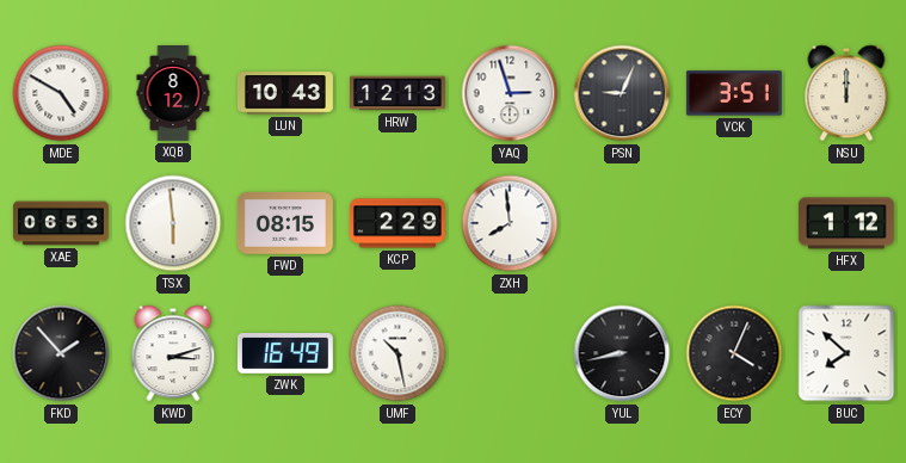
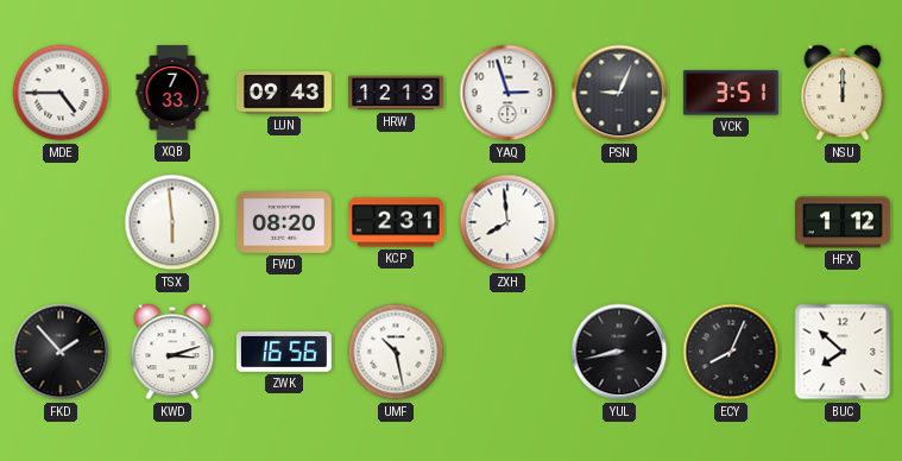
MDE: 4:50 -> 4:45
XQB: 8:12 -> 7:33
LUN: 10:43 -> 09:43
XAE: 06:53 -> none
FWD: 08:15 -> 08:20
KCP: 2:29 -> 2:31
ZWK: 16:49 -> 16:56
ECY: 4:04 -> 8:04
